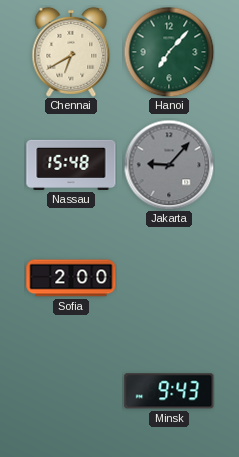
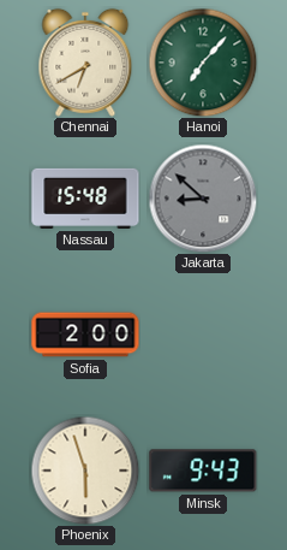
Jakarta: 9:07 -> 8:52
Phoenix: none -> 5:57
